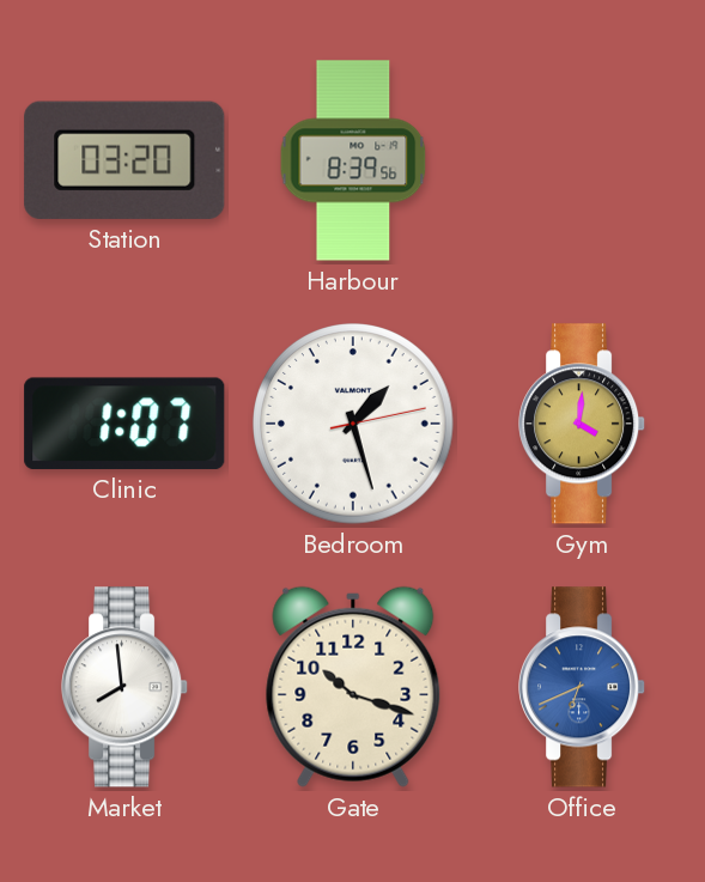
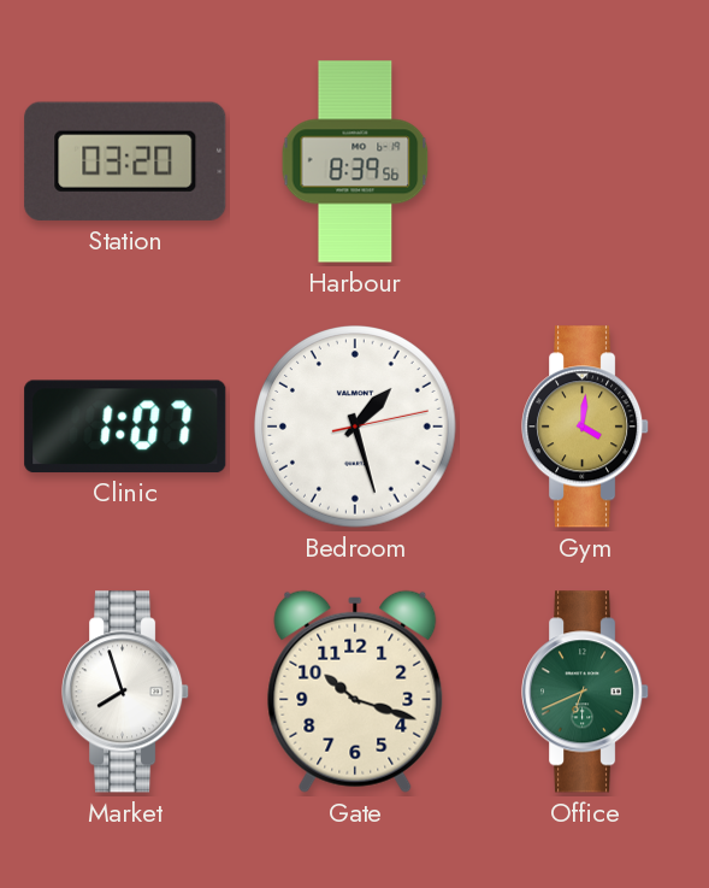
Market: 7:59 -> 7:57
Office dial: blue -> green
